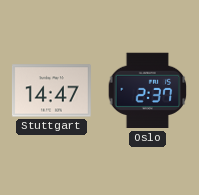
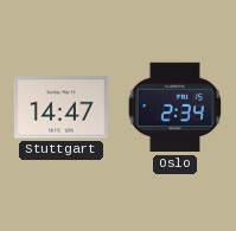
Oslo: 2:37 -> 2:34
